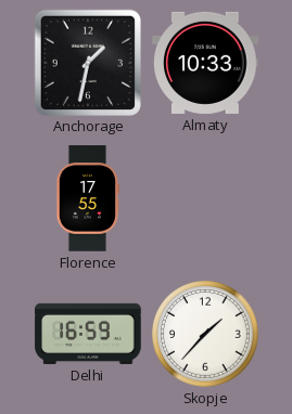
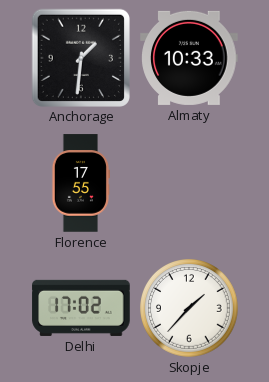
Anchorage: 1:32 -> 1:31
Delhi: 16:59 -> 17:02
